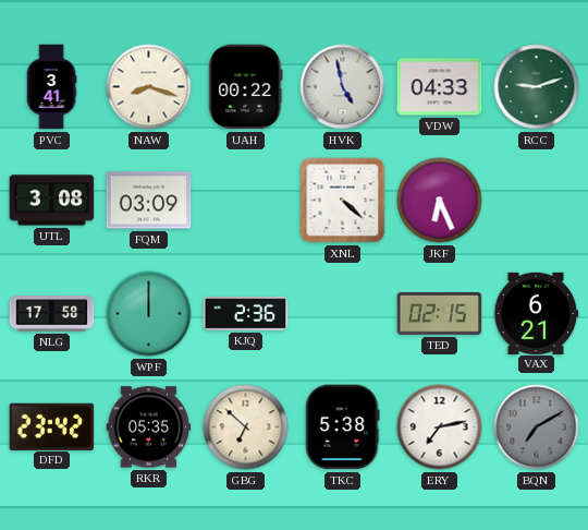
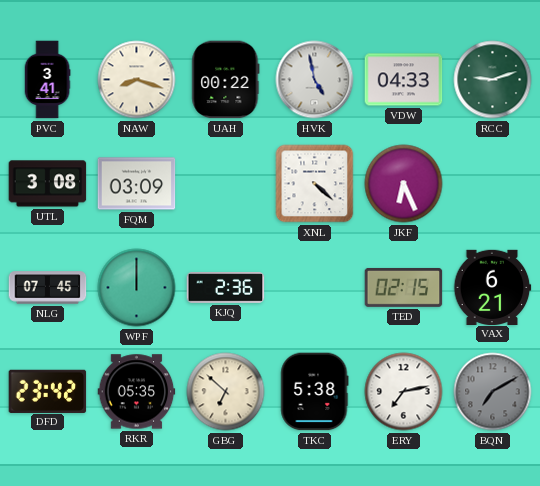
NLG: 17:58 -> 07:45
